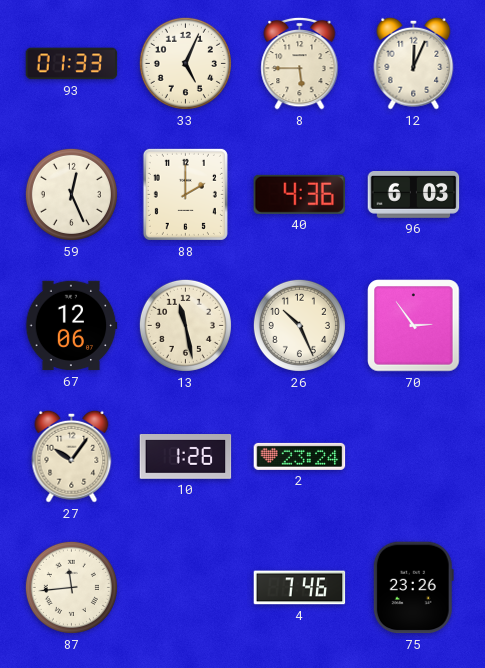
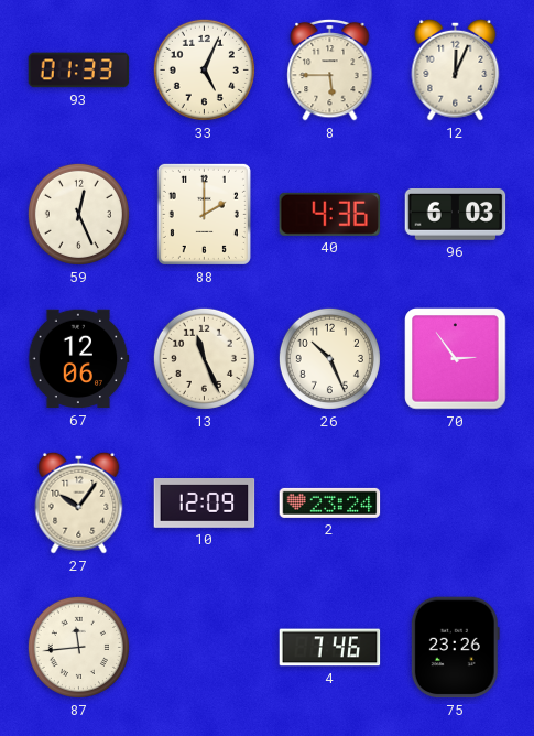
13: 11:28 -> 11:26
10: 1:26 -> 12:09
